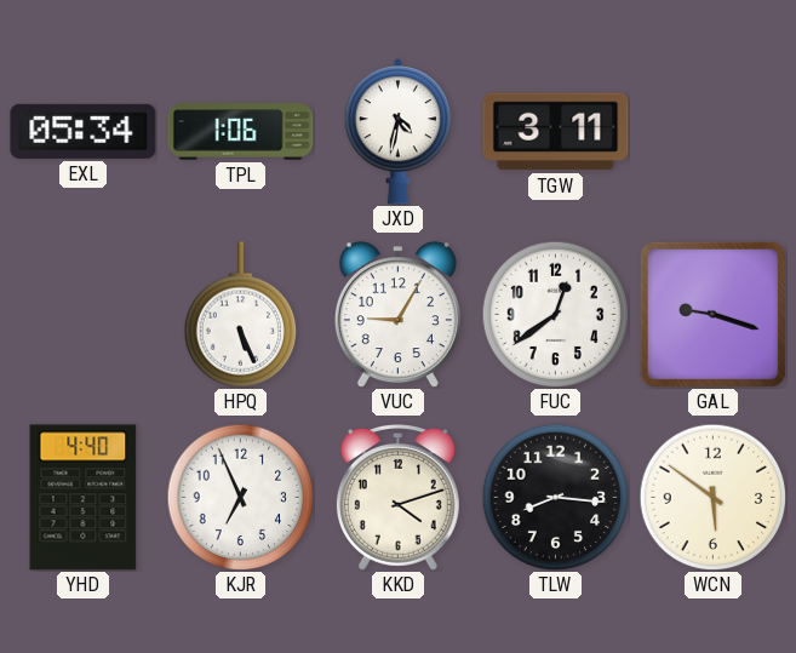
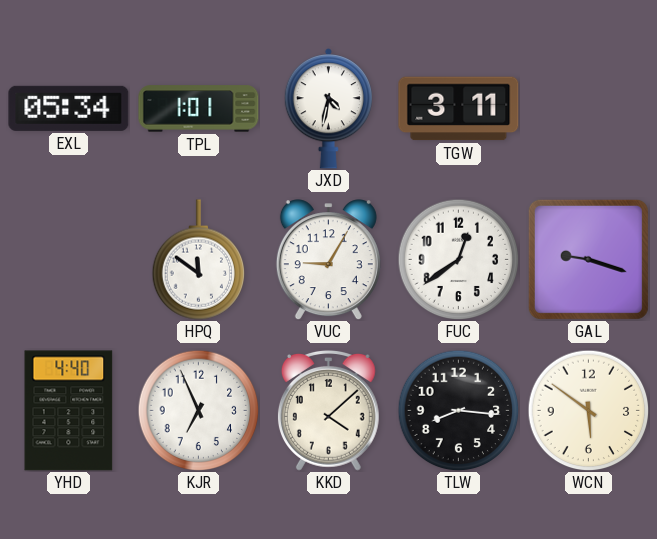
TPL: 1:06 -> 1:01
HPQ: 5:26 -> 11:51
KKD: 4:12 -> 4:08
